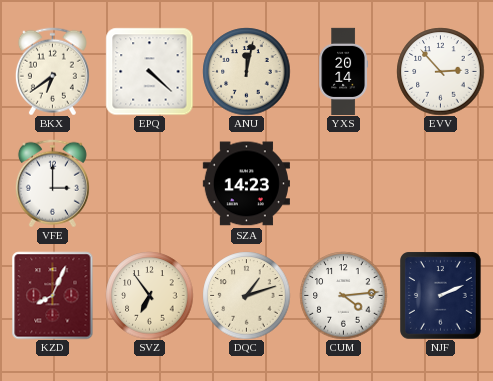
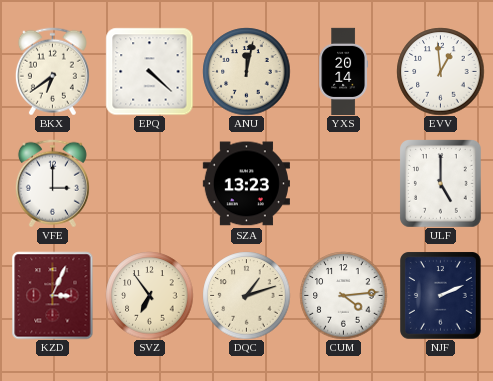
EVV: 2:53 -> 12:59
SZA: 14:23 -> 13:23
ULF: none -> 5:00
KZD: 8:04 -> 3:04
